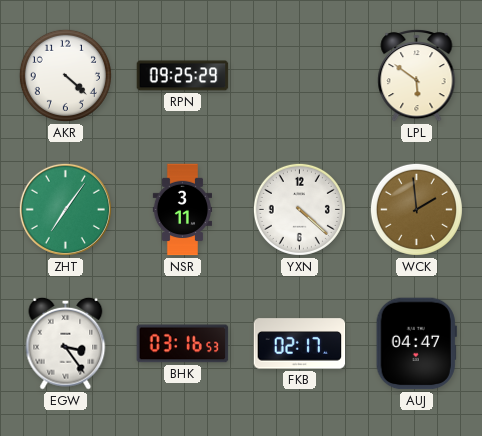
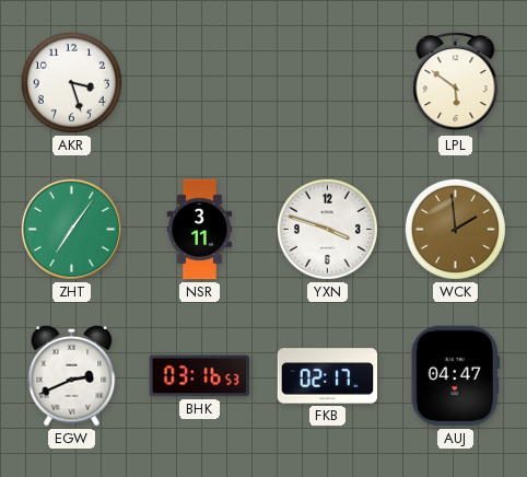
AKR: 4:22 -> 3:27
RPN: 09:25 -> none
YXN: 4:22 -> 3:48
EGW: 3:24 -> 2:41
